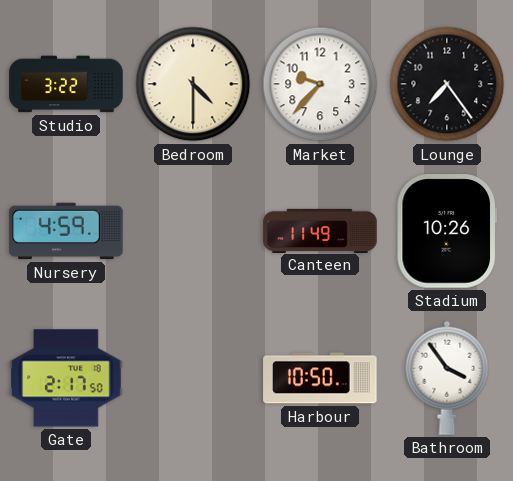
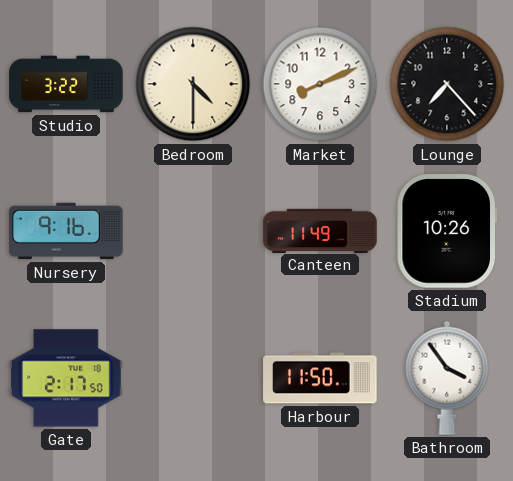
Market: 9:37 -> 8:11
Lounge: 7:24 -> 7:23
Nursery: 4:59 -> 9:16
Harbour: 10:50 -> 11:50
